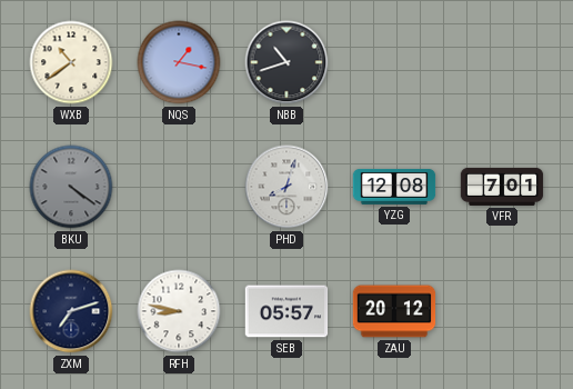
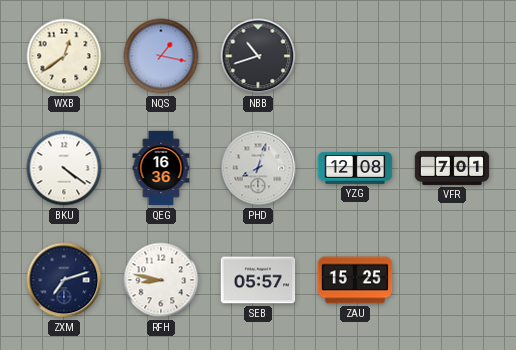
WXB: 10:39 -> 12:39
BKU dial: grey -> white
QEG: none -> 16:36
ZAU: 20:12 -> 15:25
